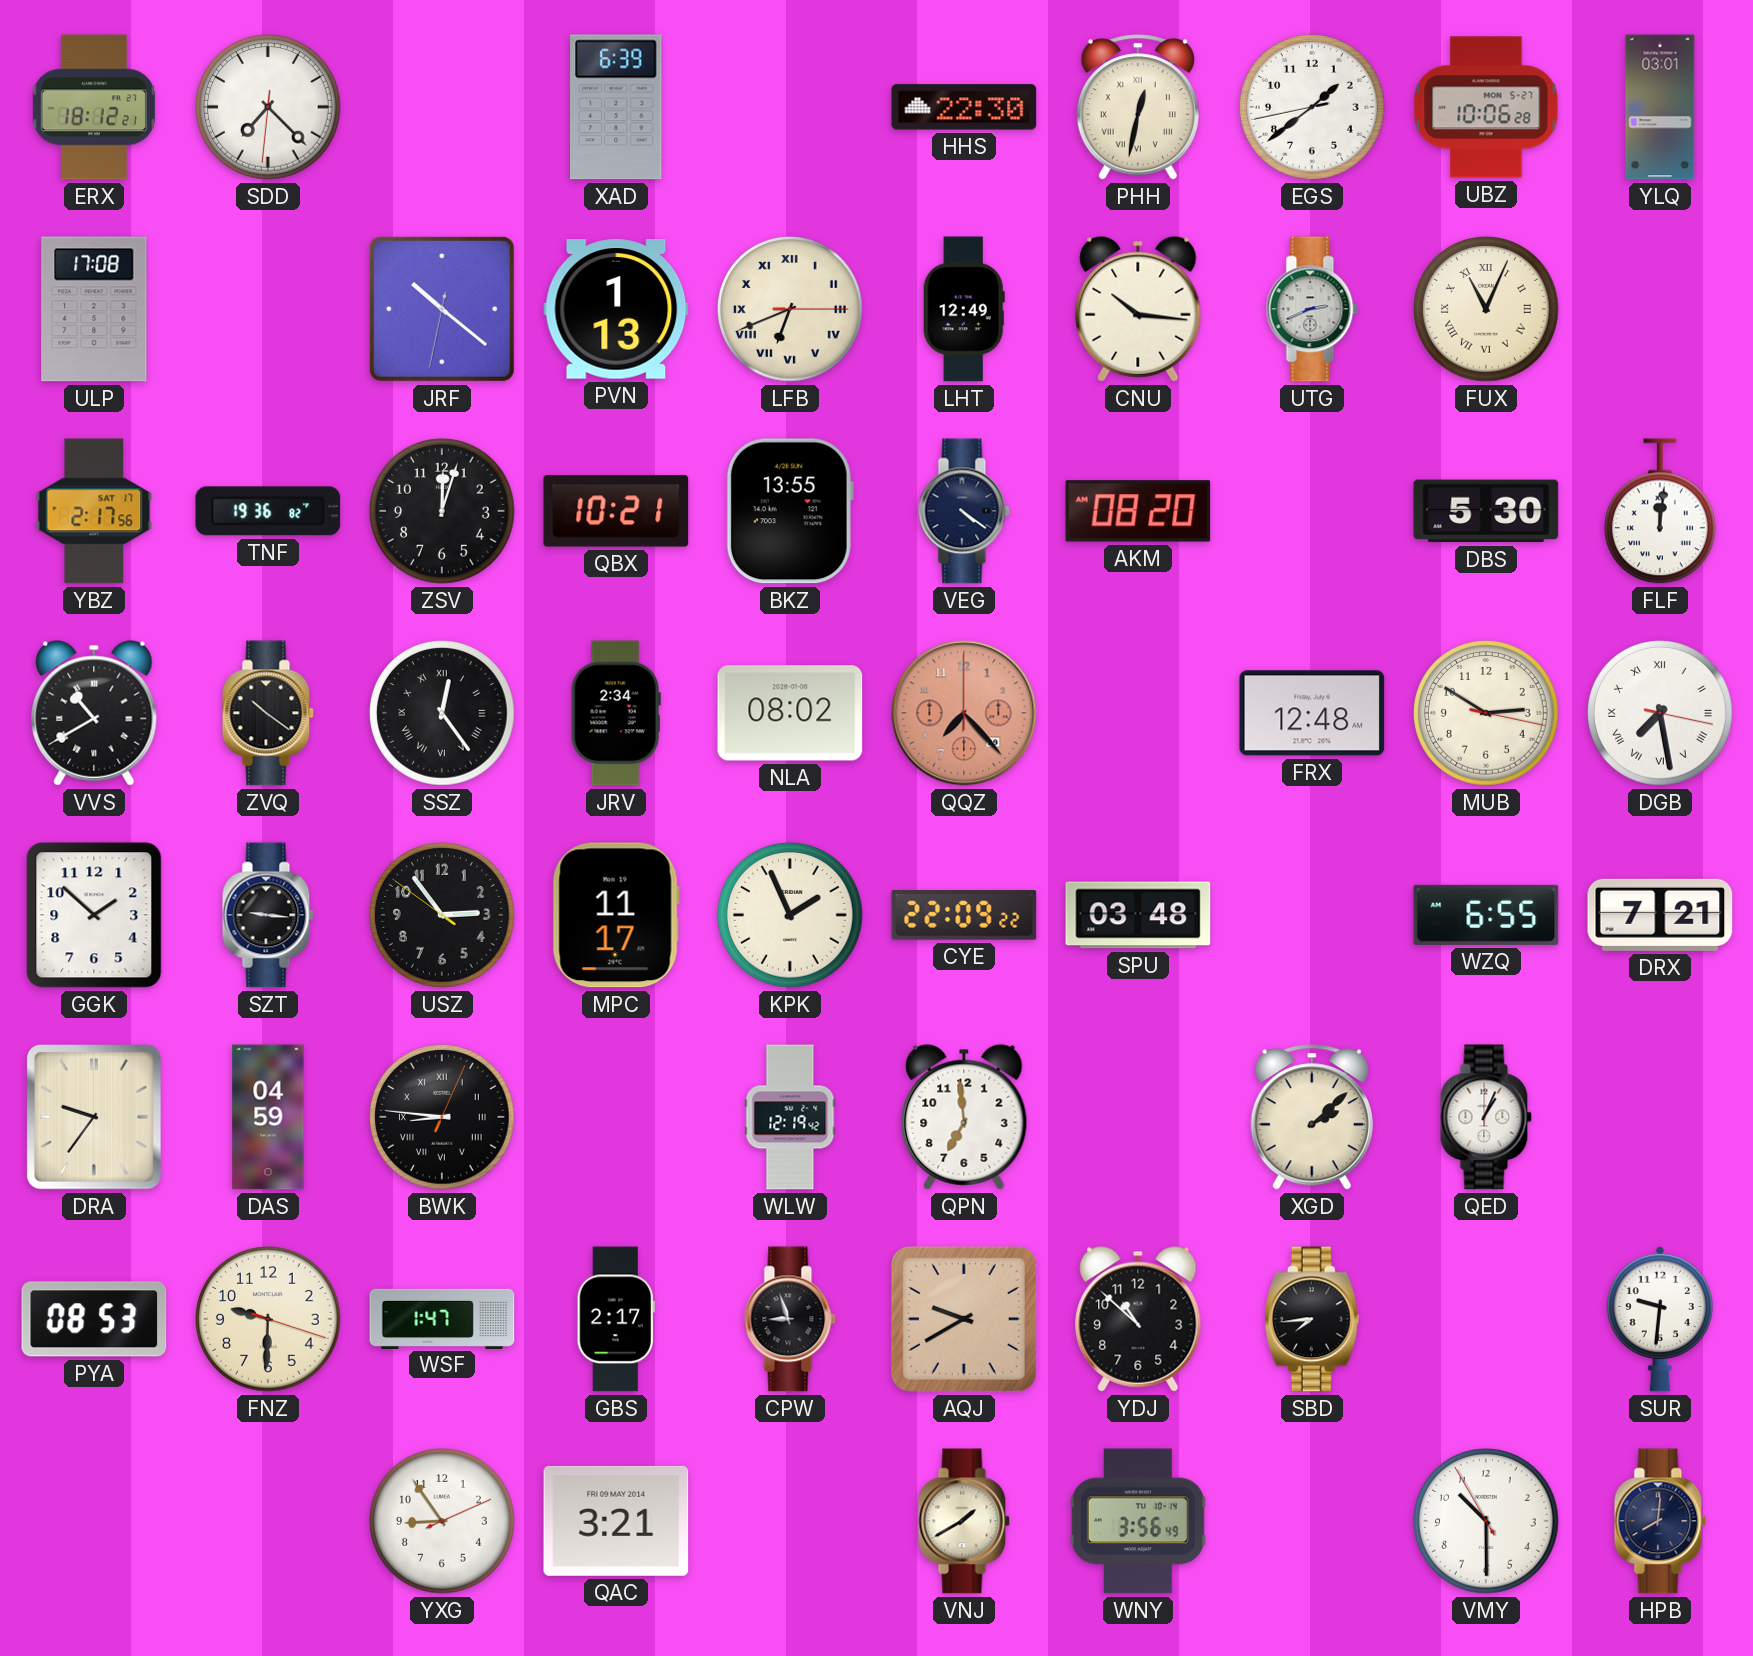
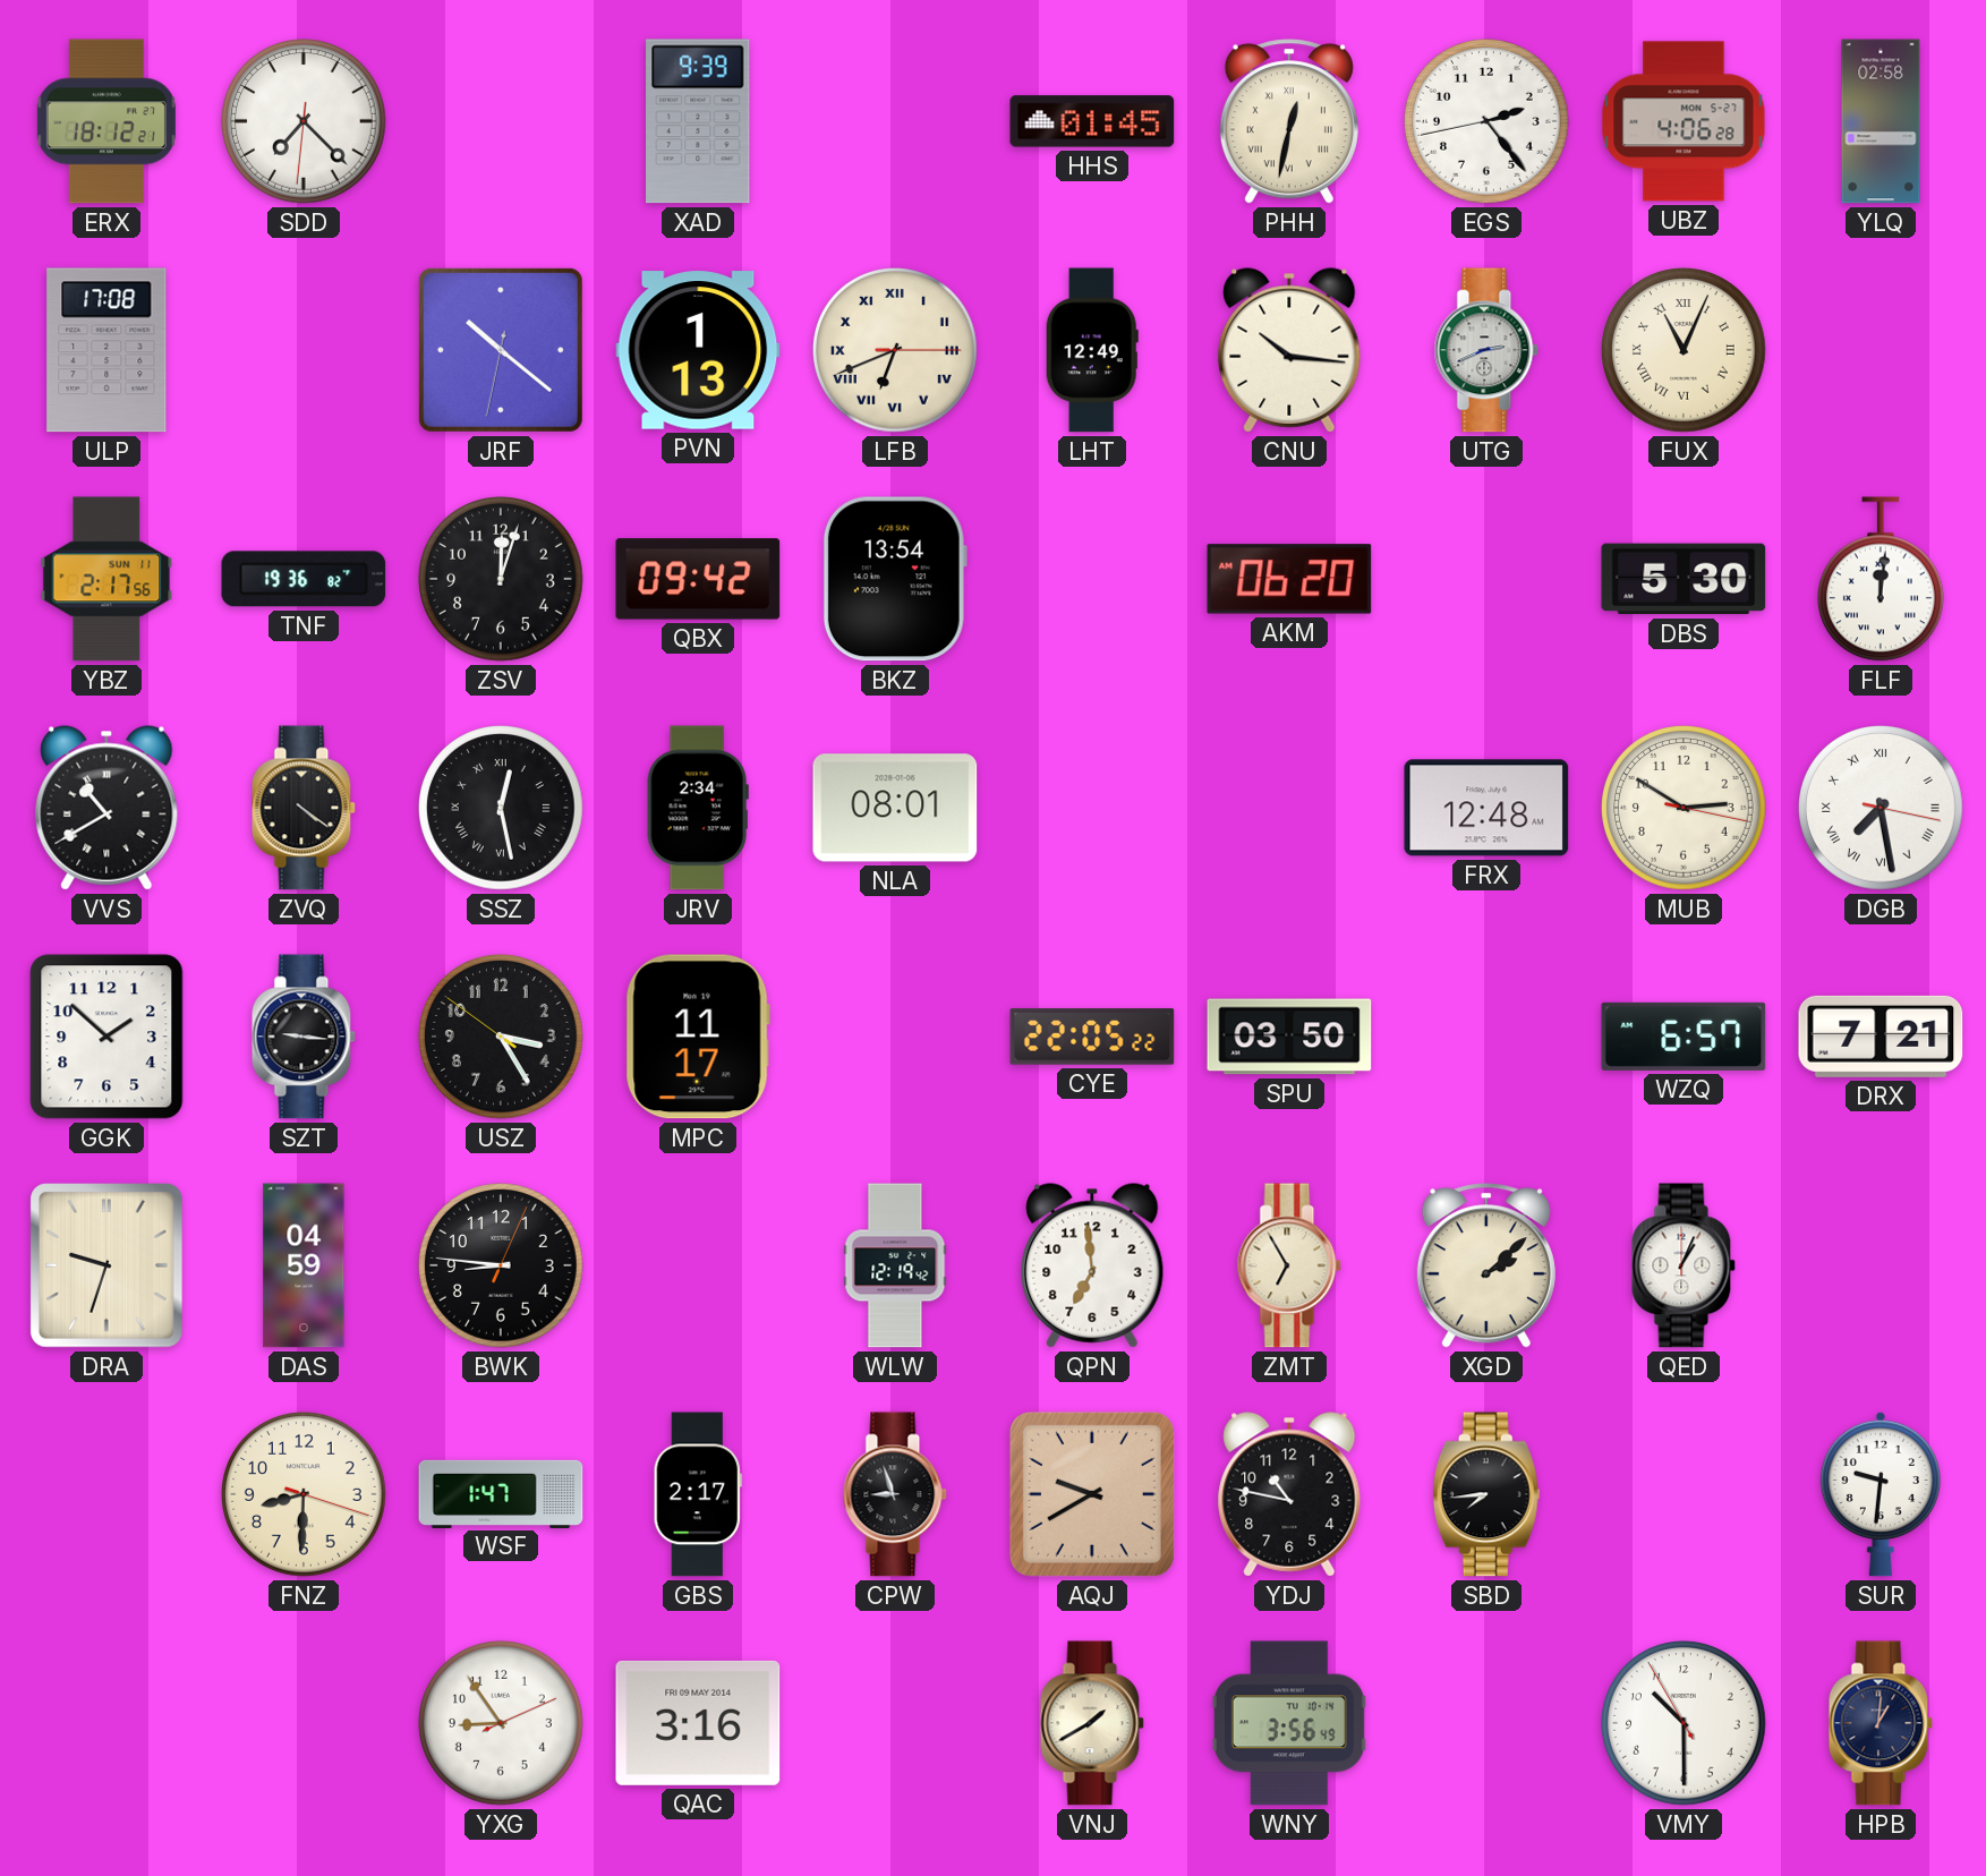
XAD: 6:39 -> 9:39
HHS: 22:30 -> 01:45
EGS: 1:38 -> 2:23
UBZ: 10:06 -> 4:06
YLQ: 03:01 -> 02:58
YBZ date: SAT 17 -> SUN 11
QBX: 10:21 -> 09:42
BKZ: 13:55 -> 13:54
VEG: 4:21 -> none
AKM: 08:20 -> 06:20
ZVQ: 10:21 -> 4:21
SSZ: 12:24 -> 12:28
NLA: 08:02 -> 08:01
QQZ: 7:23 -> none
USZ: 2:53 -> 3:24
KPK: 1:56 -> none
CYE: 22:09 -> 22:05
SPU: 03:48 -> 03:50
WZQ: 6:55 -> 6:57
DRA: 9:36 -> 9:33
BWK numerals: Roman -> Arabic
ZMT: none -> 6:55
PYA: 08:53 -> none
FNZ: 9:30 -> 8:30
YDJ: 10:52 -> 10:47
QAC: 3:21 -> 3:16
HPB: 8:01 -> 1:01
